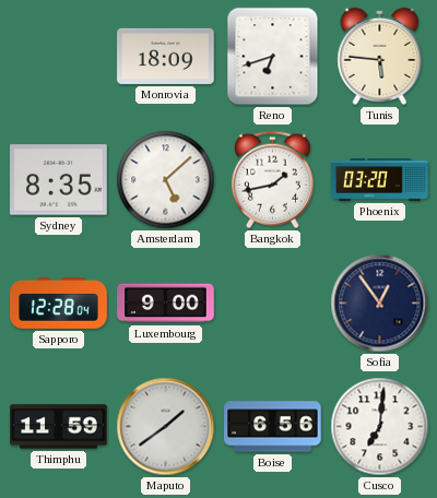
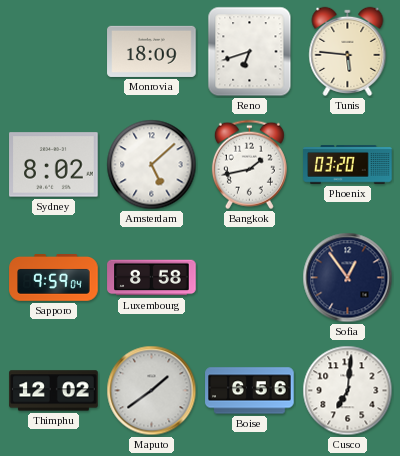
Sydney: 8:35 -> 8:02
Sapporo: 12:28 -> 9:59
Luxembourg: 9:00 -> 8:58
Thimphu: 11:59 -> 12:02
